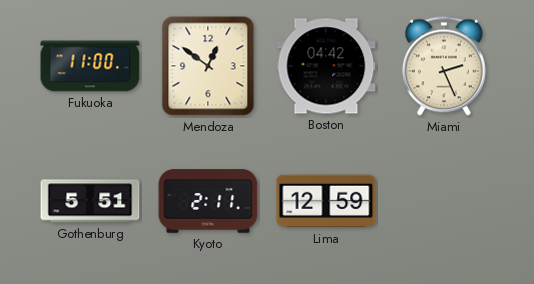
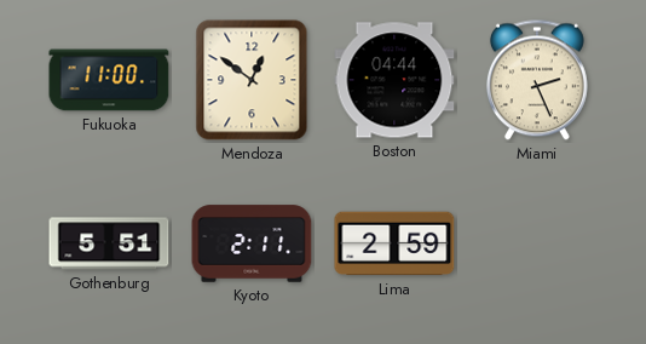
Boston: 04:42 -> 04:44
Lima: 12:59 -> 2:59
